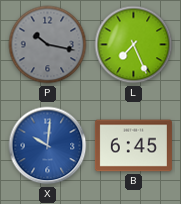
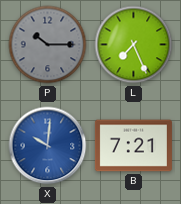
P: 10:17 -> 10:15
B: 6:45 -> 7:21
